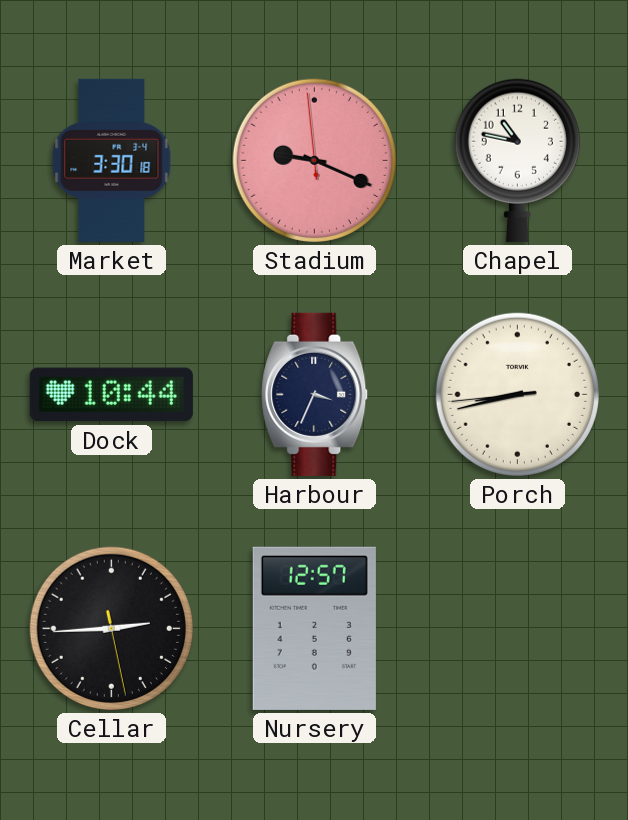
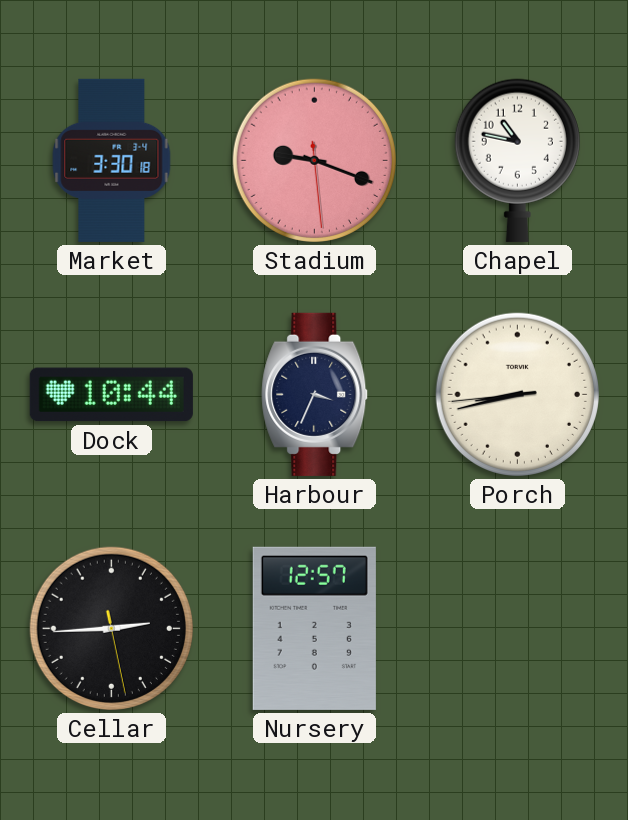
Stadium: 9:18:59 -> 9:18:29
